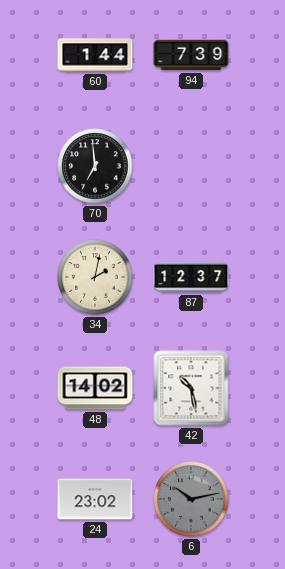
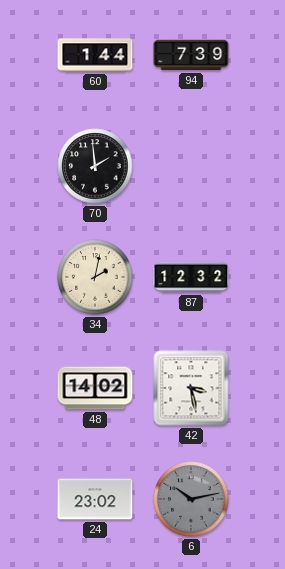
70: 6:59 -> 1:59
87: 12:37 -> 12:32
42: 10:28 -> 3:28
